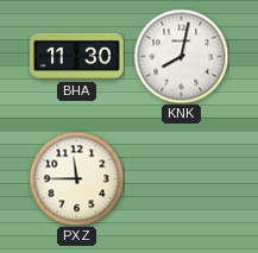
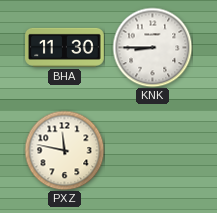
KNK: 8:02 -> 8:45
PXZ: 11:45 -> 11:47
